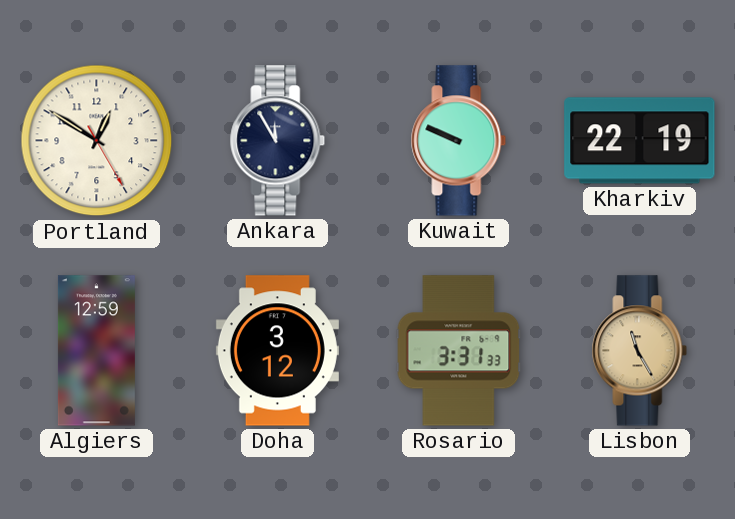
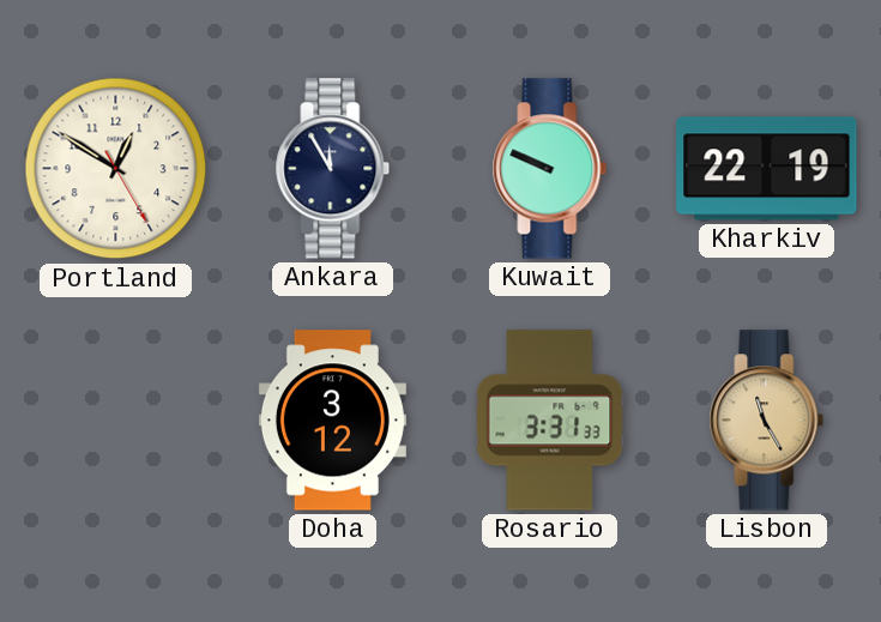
Algiers: 12:59 -> none
